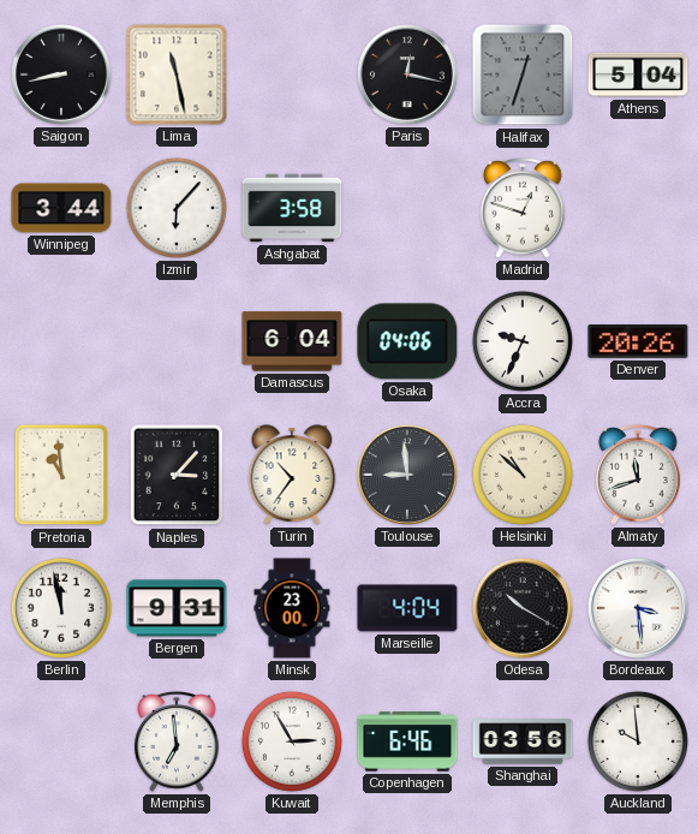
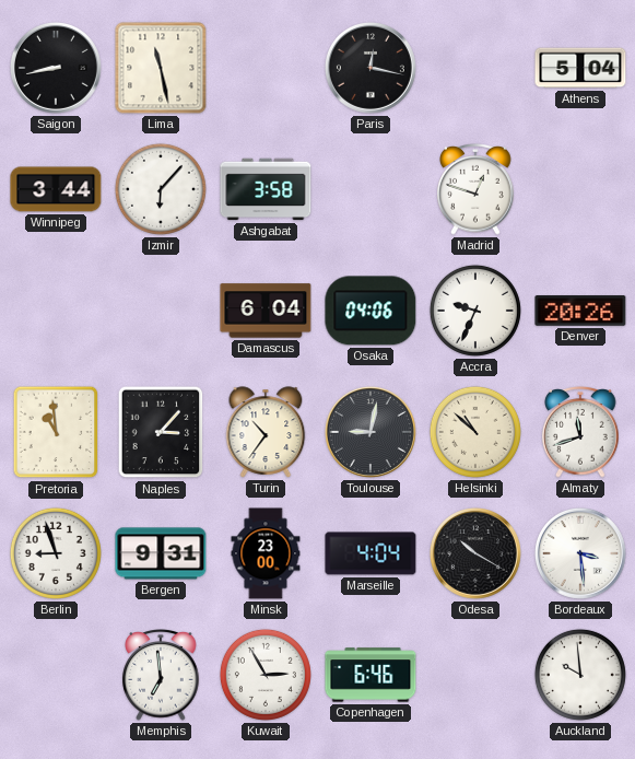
Halifax: 12:33 -> none
Toulouse: 8:59 -> 9:02
Berlin: 11:58 -> 8:57
Shanghai: 03:56 -> none
